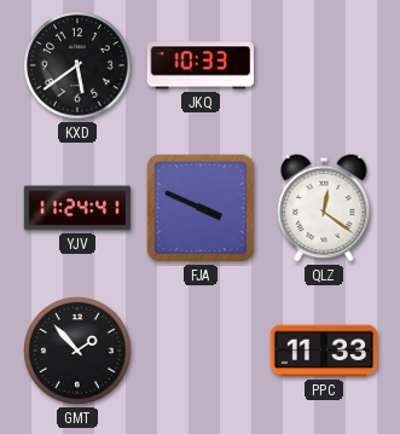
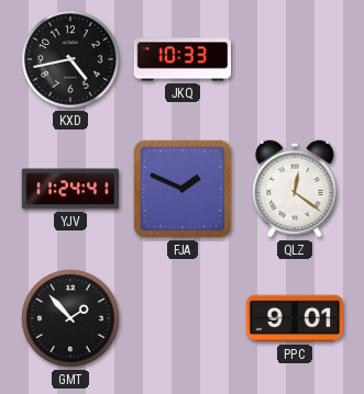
KXD: 5:39 -> 4:43
FJA: 3:49 -> 1:49
PPC: 11:33 -> 9:01
